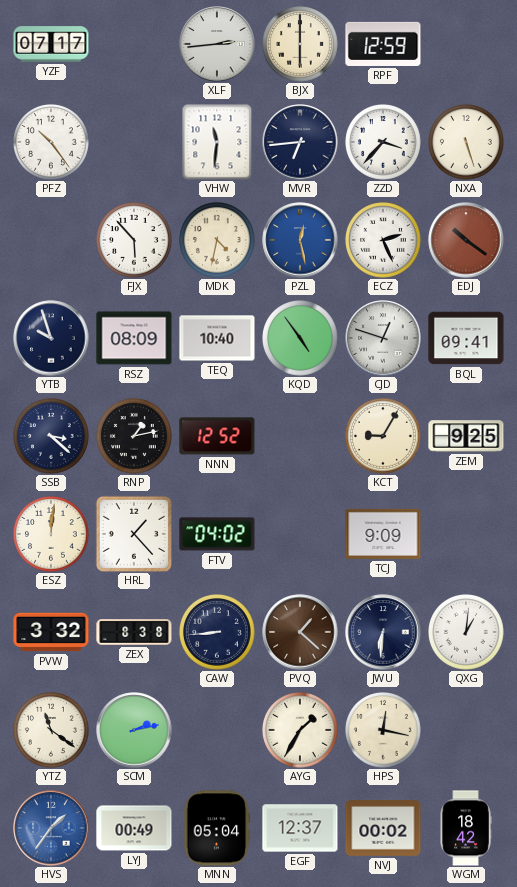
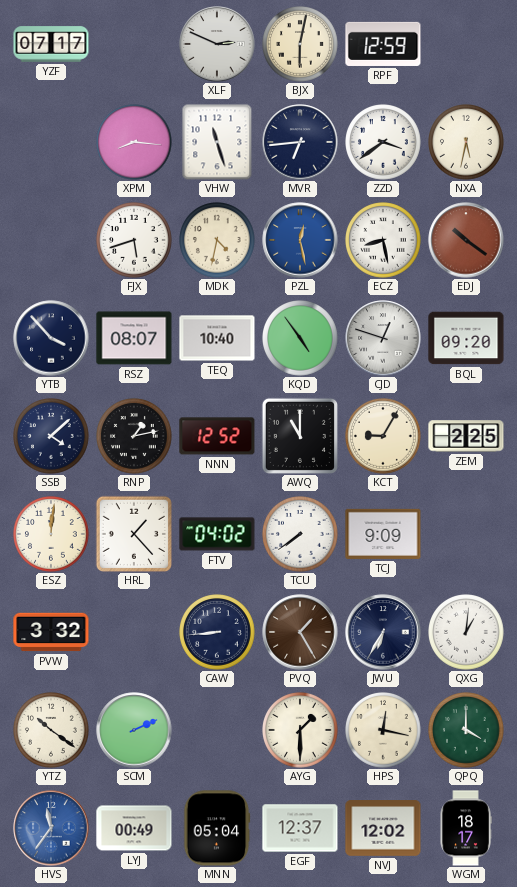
XLF: 2:44 -> 2:49
BJX: 6:00 -> 6:02
PFZ: 10:24 -> none
XPM: none -> 8:16
VHW: 11:31 -> 11:27
ZZD: 3:37 -> 3:39
NXA: 5:27 -> 5:32
FJX: 5:53 -> 5:42
ECZ: 2:26 -> 8:28
YTB: 9:57 -> 3:53
RSZ: 08:09 -> 08:07
BQL: 09:41 -> 09:20
SSB: 3:22 -> 4:08
AWQ: none -> 11:00
ZEM: 9:25 -> 2:25
TCU: none -> 7:39
ZEX: 8:38 -> none
PVQ: 1:22 -> 1:25
JWU: 6:31 -> 6:35
YTZ: 11:21 -> 10:21
SCM: 2:13 -> 2:11
AYG: 1:35 -> 1:30
QPQ: none -> 4:00
HVS: 1:36 -> 11:36
NVJ: 00:02 -> 12:02
WGM: 18:42 -> 18:17
